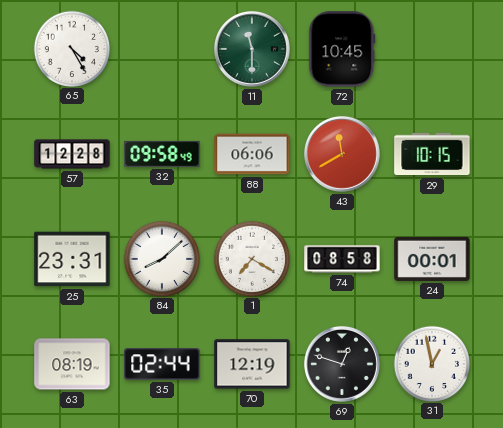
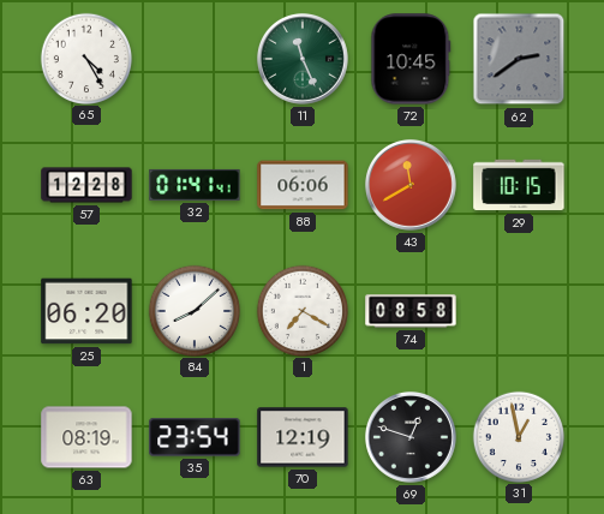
11: 11:30 -> 11:26
62: none -> 2:39
32: 09:58 -> 01:41
25: 23:31 -> 06:20
24: 00:01 -> none
35: 02:44 -> 23:54
